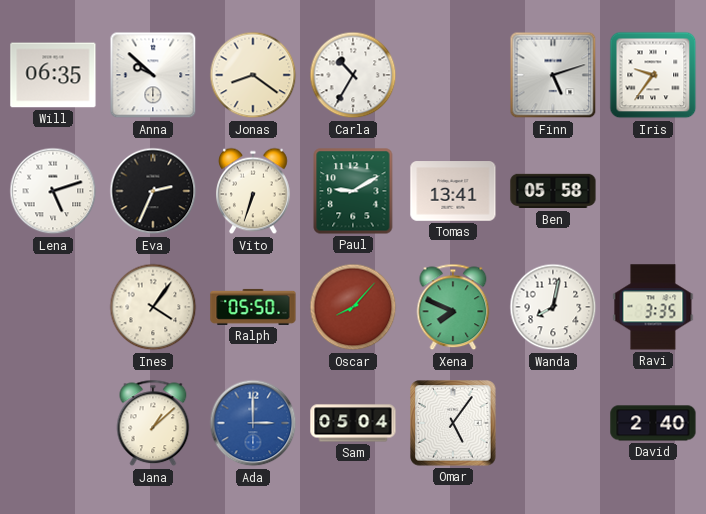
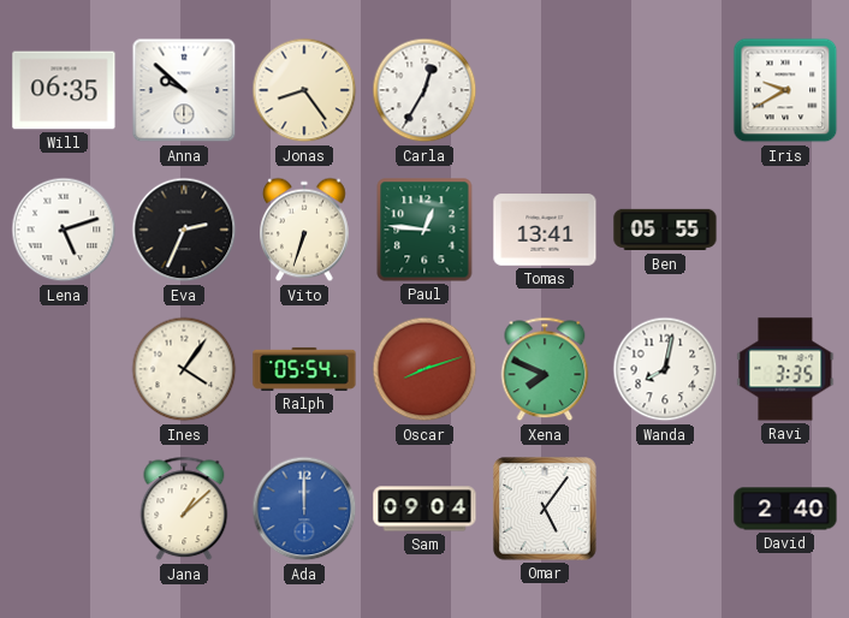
Jonas: 8:21 -> 8:24
Carla: 10:35 -> 12:35
Finn: 5:12 -> none
Iris: 9:36 -> 9:40
Paul: 9:10 -> 12:46
Ben: 05:58 -> 05:55
Ralph: 05:50 -> 05:54
Oscar: 8:07 -> 8:12
Ada: 3:00 -> 12:00
Sam: 05:04 -> 09:04
